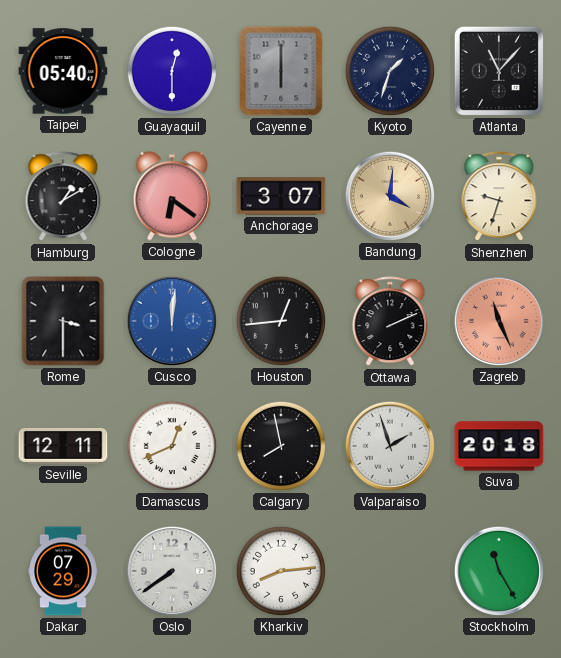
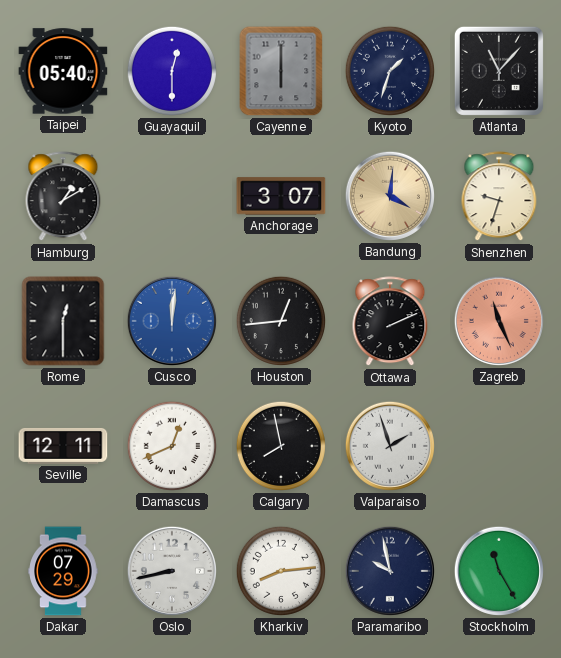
Cologne: 6:21 -> none
Rome: 3:30 -> 12:30
Suva: 20:18 -> none
Oslo: 7:39 -> 8:43
Paramaribo: none -> 9:58
